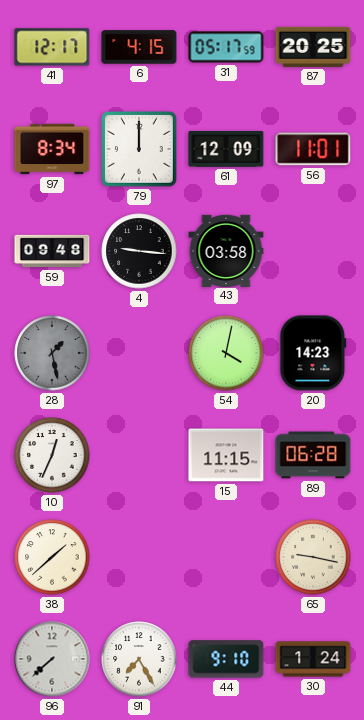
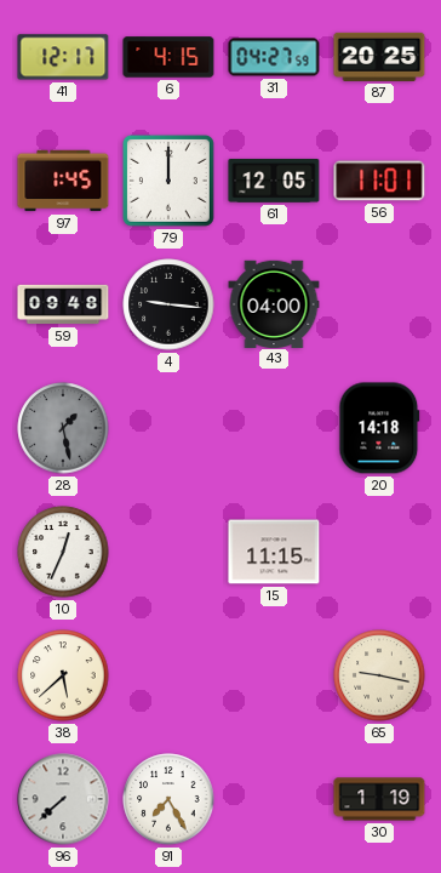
31: 05:17 -> 04:27
97: 8:34 -> 1:45
61: 12:09 -> 12:05
43: 03:58 -> 04:00
54: 4:02 -> none
20: 14:23 -> 14:18
89: 06:28 -> none
38: 1:38 -> 5:38
44: 9:10 -> none
30: 1:24 -> 1:19
